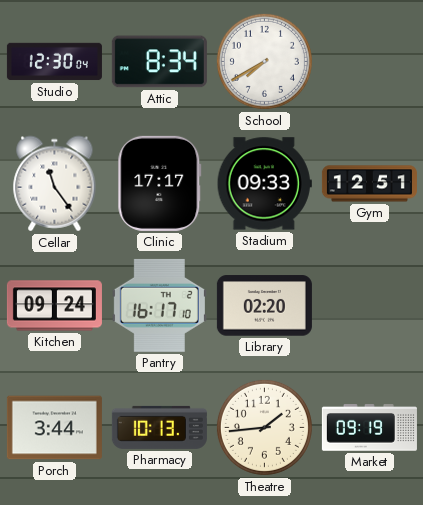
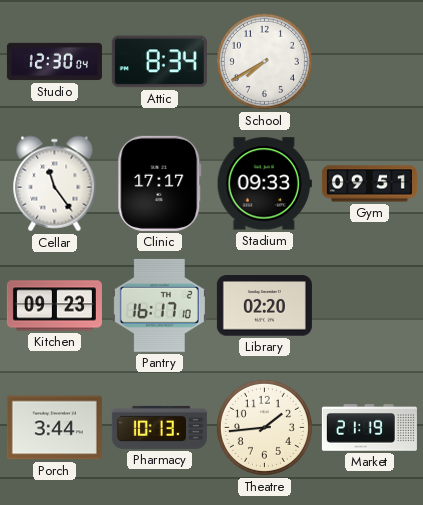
Gym: 12:51 -> 09:51
Kitchen: 09:24 -> 09:23
Market: 09:19 -> 21:19
